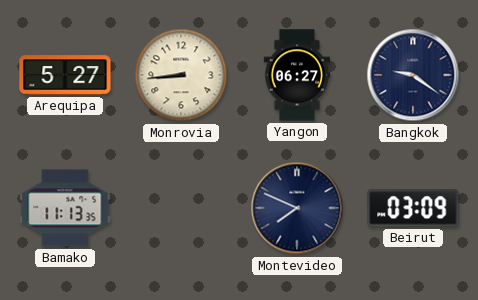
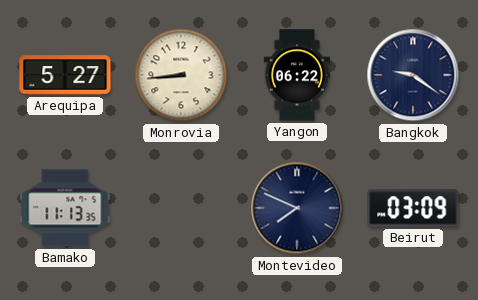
Yangon: 06:27 -> 06:22
